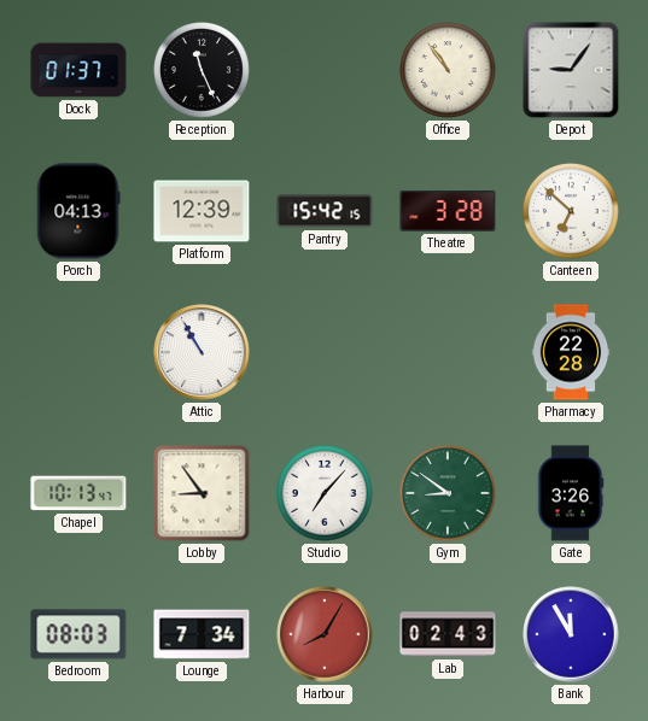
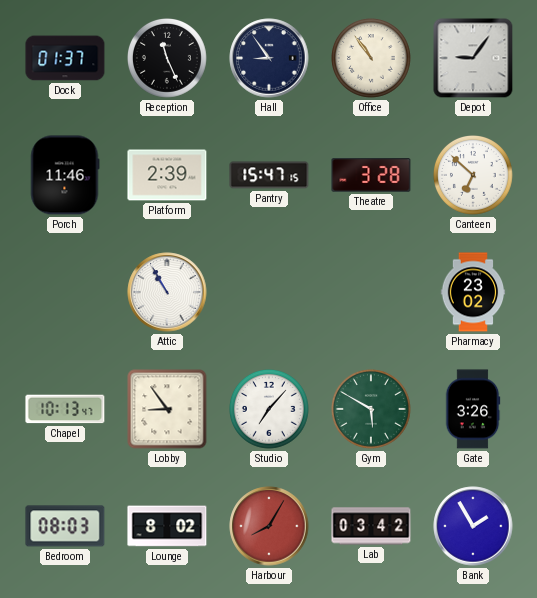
Hall: none -> 8:54
Porch: 04:13 -> 11:46
Platform: 12:39 -> 2:39
Pantry: 15:42 -> 15:47
Pharmacy: 22:28 -> 23:02
Gym: 8:51 -> 5:50
Lounge: 7:34 -> 8:02
Lab: 02:43 -> 03:42
Bank: 11:55 -> 1:55
